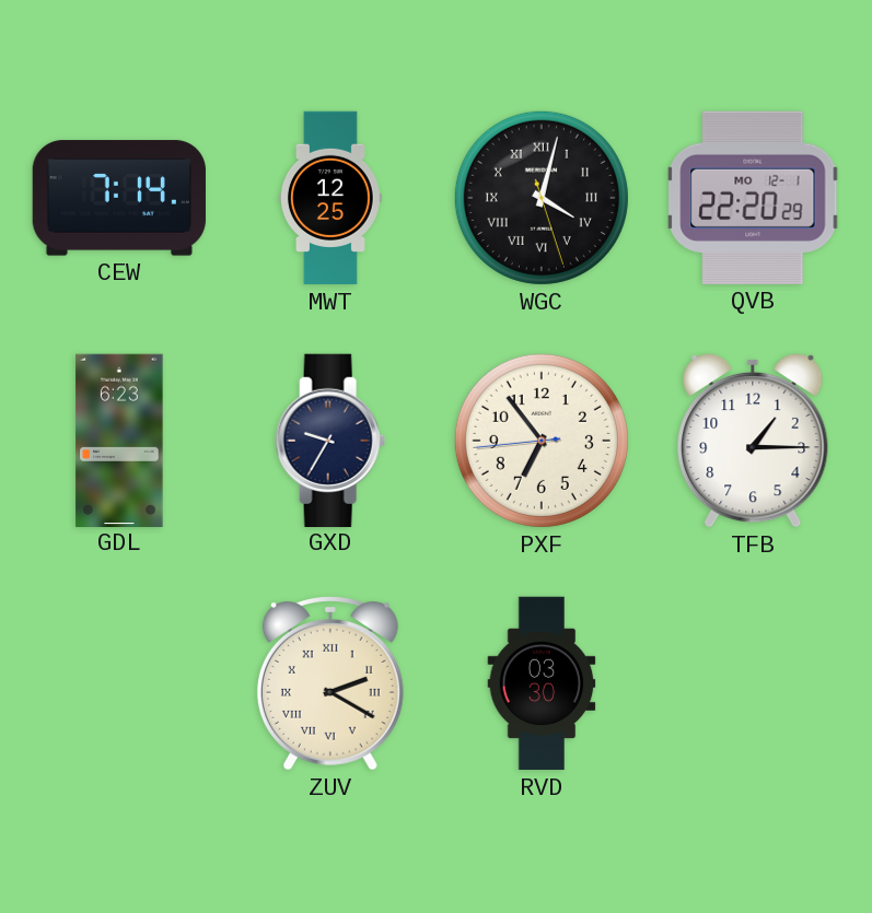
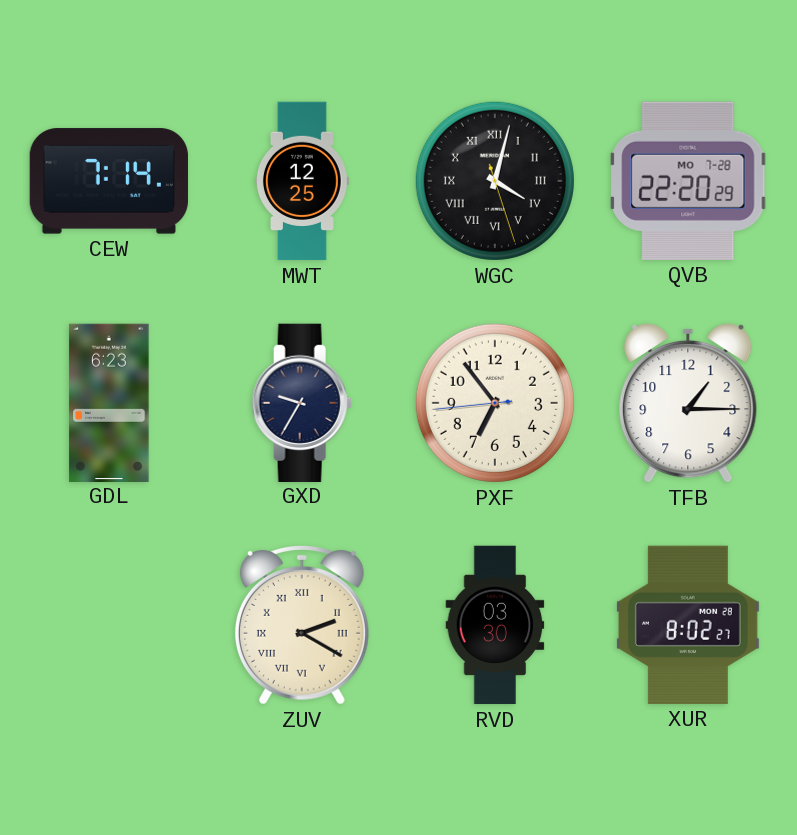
QVB date: MO 12-1 -> MO 7-28
XUR: none -> 8:02
